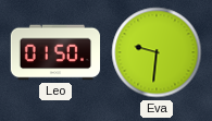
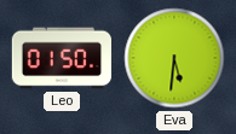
Eva: 9:31 -> 5:31
